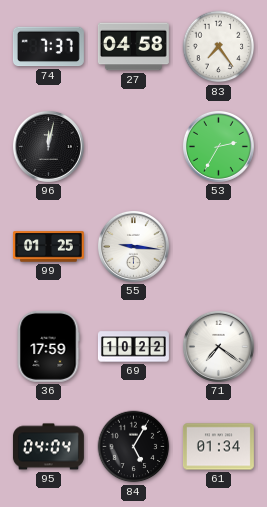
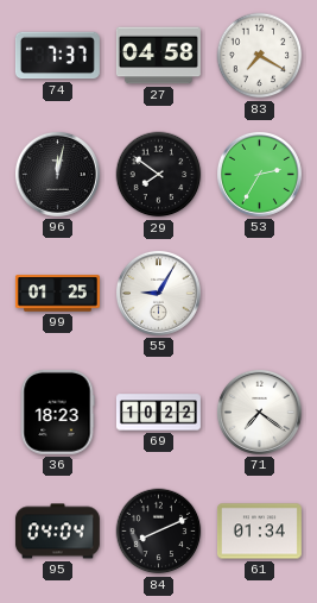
83: 7:24 -> 7:20
29: none -> 7:51
55: 9:16 -> 9:05
36: 17:59 -> 18:23
84: 5:05 -> 8:11
